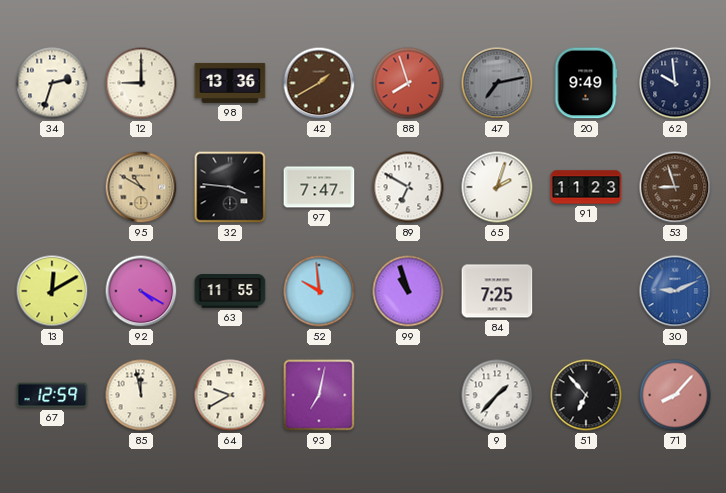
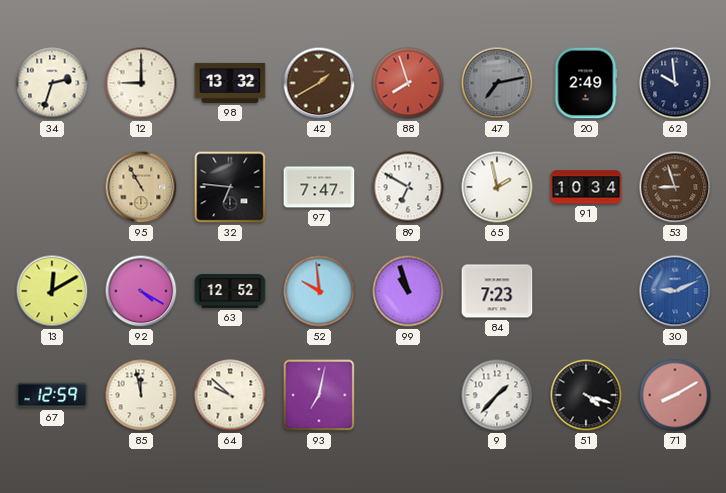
98: 13:36 -> 13:32
20: 9:49 -> 2:49
95: 10:50 -> 10:55
32: 3:46 -> 6:46
65: 2:03 -> 1:58
91: 11:23 -> 10:34
63: 11:55 -> 12:52
84: 7:25 -> 7:23
64: 9:40 -> 9:52
51: 6:53 -> 4:18
71: 8:07 -> 8:10
